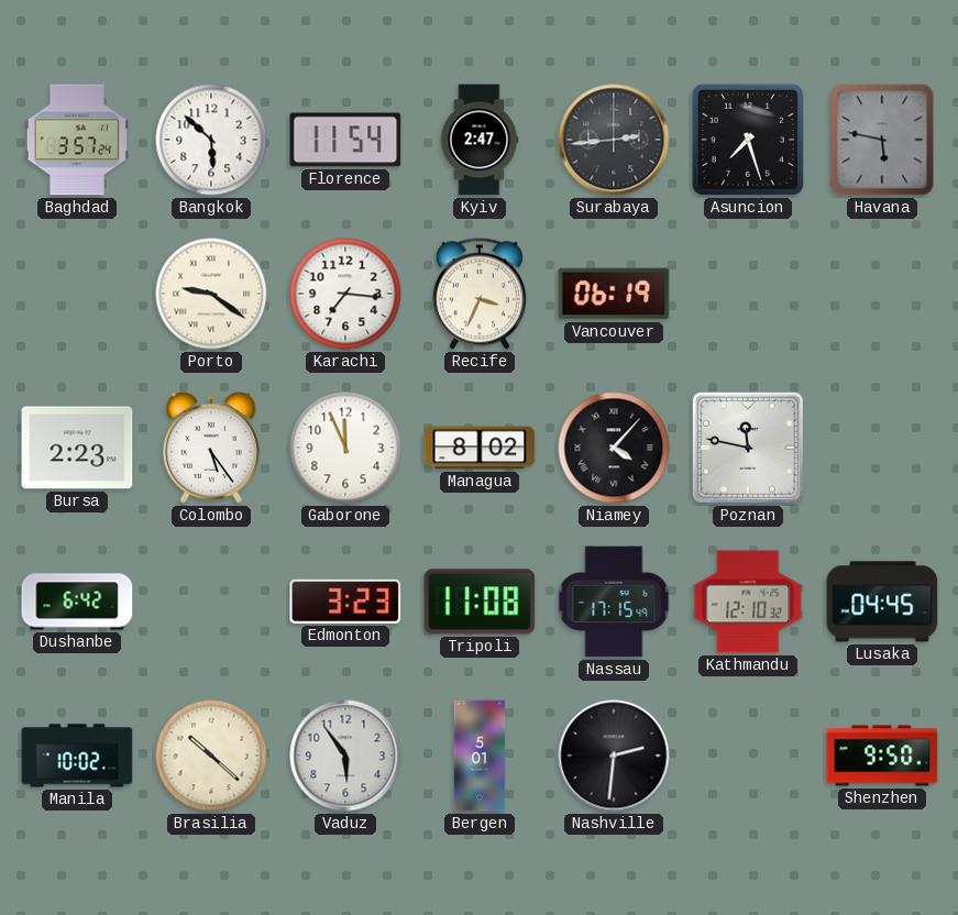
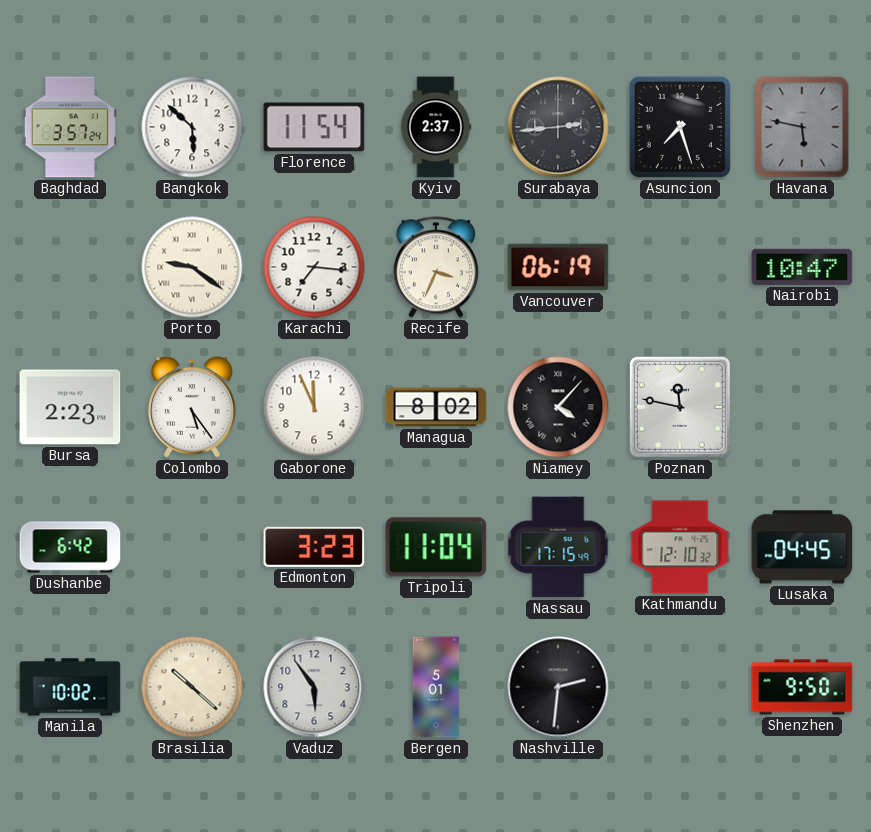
Kyiv: 2:47 -> 2:37
Nairobi: none -> 10:47
Tripoli: 11:08 -> 11:04
